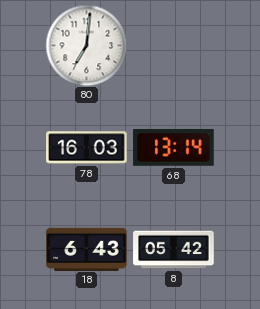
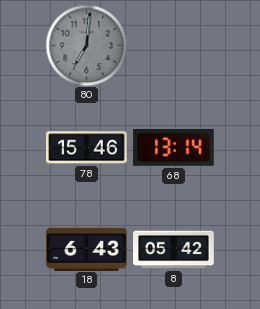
80 dial: white -> grey
78: 16:03 -> 15:46
